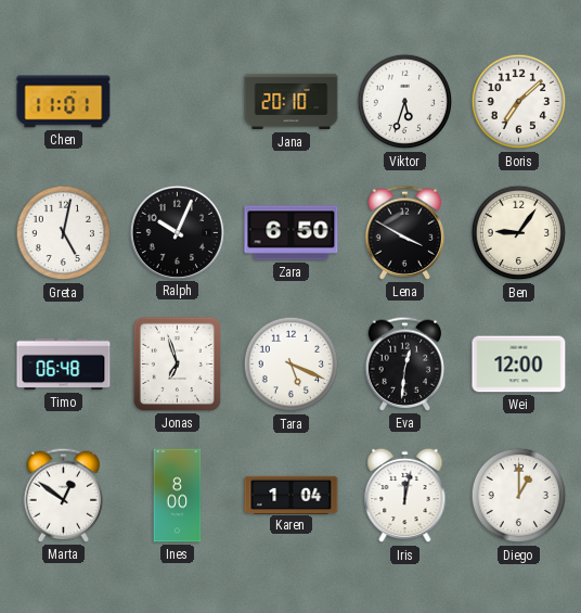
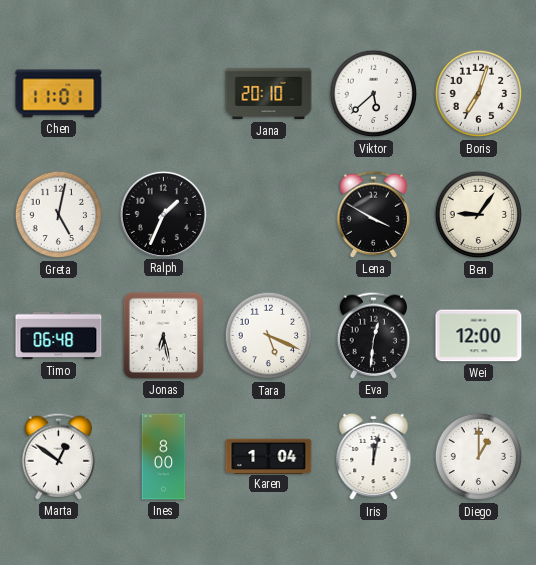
Viktor: 5:33 -> 5:38
Boris: 7:08 -> 7:03
Ralph: 10:04 -> 1:34
Zara: 6:50 -> none
Jonas: 6:57 -> 6:28
